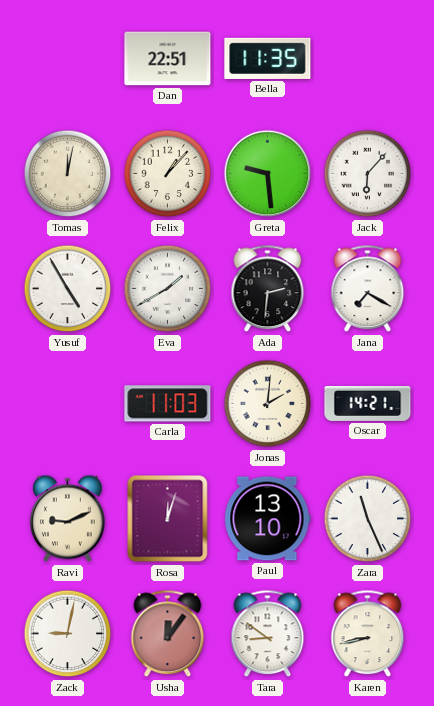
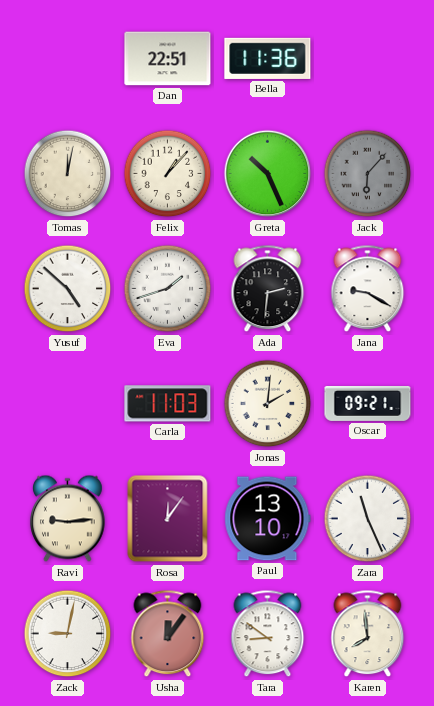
Bella: 11:35 -> 11:36
Greta: 9:29 -> 10:26
Jack dial: white -> grey
Yusuf: 4:55 -> 4:52
Eva: 1:40 -> 1:42
Jana: 7:20 -> 9:20
Oscar: 14:21 -> 09:21
Ravi: 9:11 -> 9:14
Rosa: 12:03 -> 12:06
Karen: 8:43 -> 7:59
